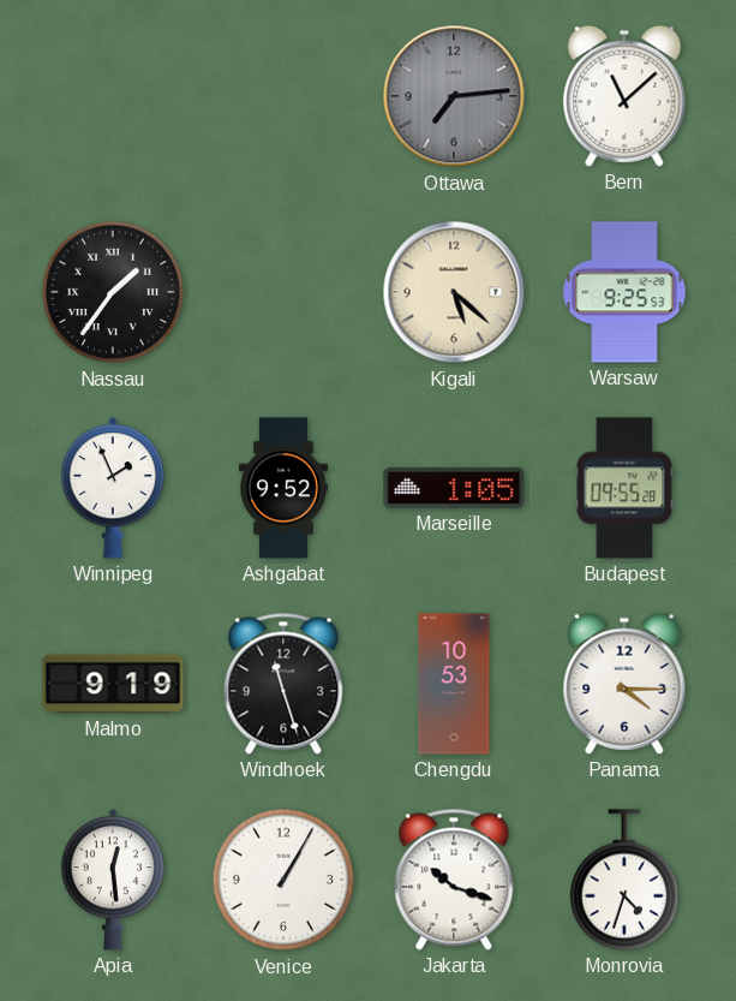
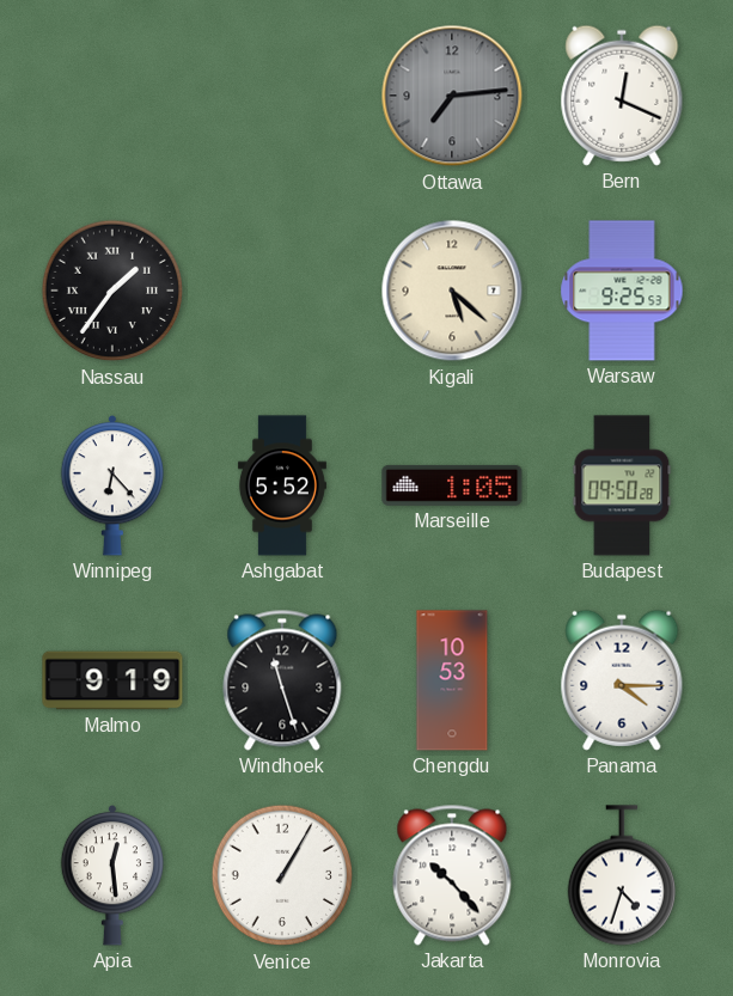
Bern: 11:08 -> 12:19
Winnipeg: 1:56 -> 6:23
Ashgabat: 9:52 -> 5:52
Budapest: 09:55 -> 09:50
Jakarta: 10:18 -> 10:23
